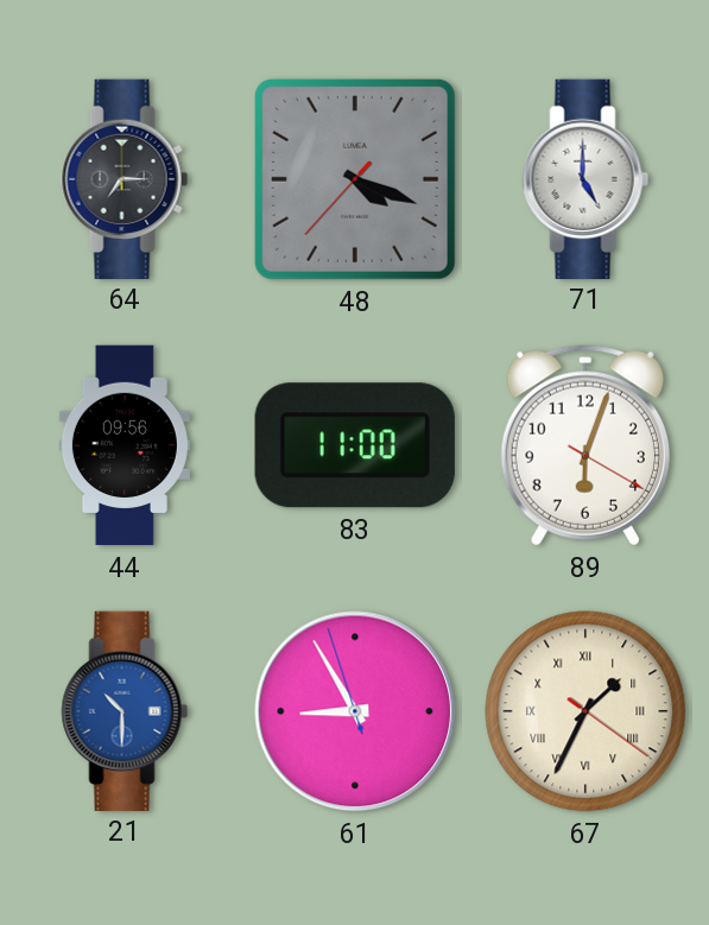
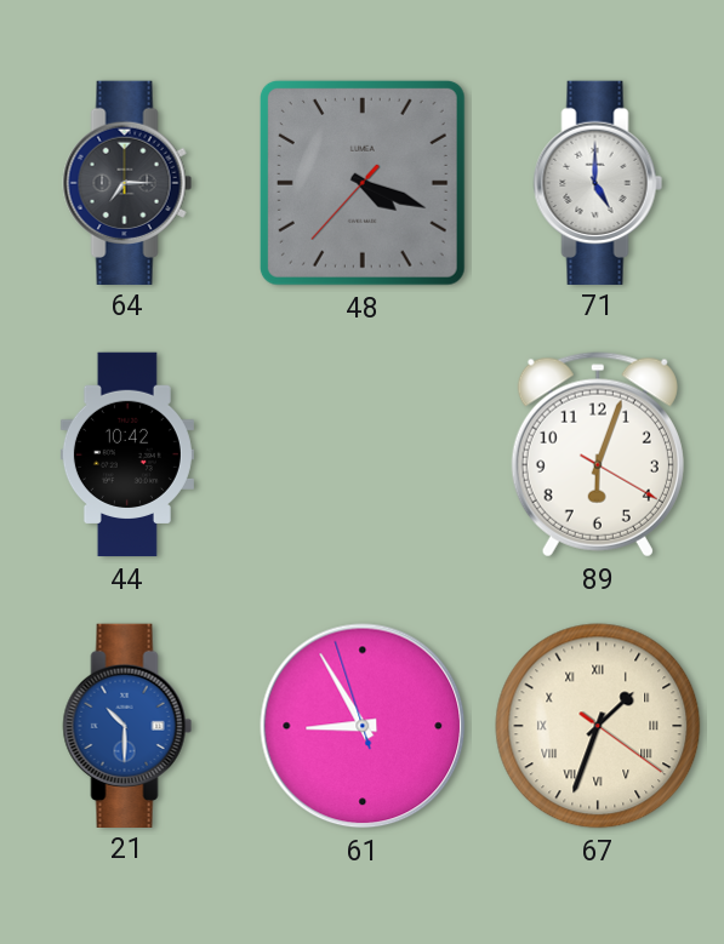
44: 09:56 -> 10:42
83: 11:00 -> none
67: 1:34 -> 1:33
